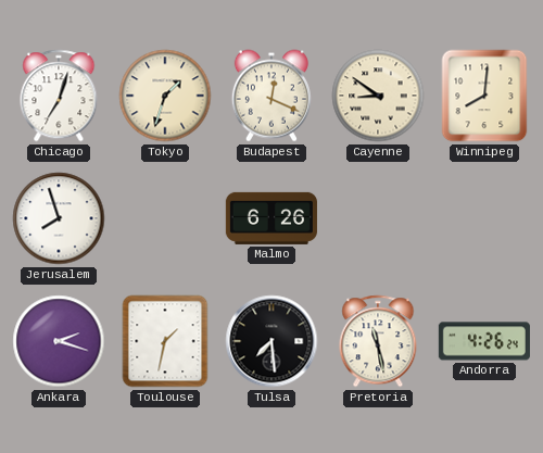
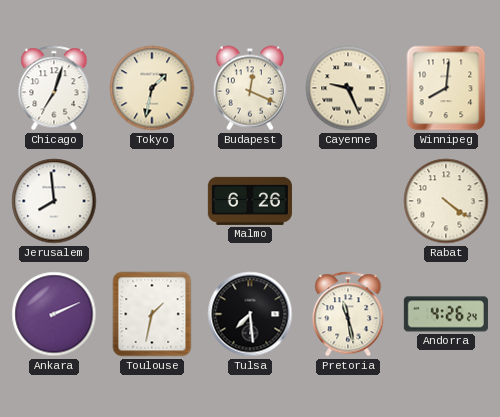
Tokyo: 1:33 -> 1:32
Cayenne: 8:51 -> 9:26
Jerusalem: 7:57 -> 7:59
Rabat: none -> 4:21
Ankara: 2:18 -> 2:11
